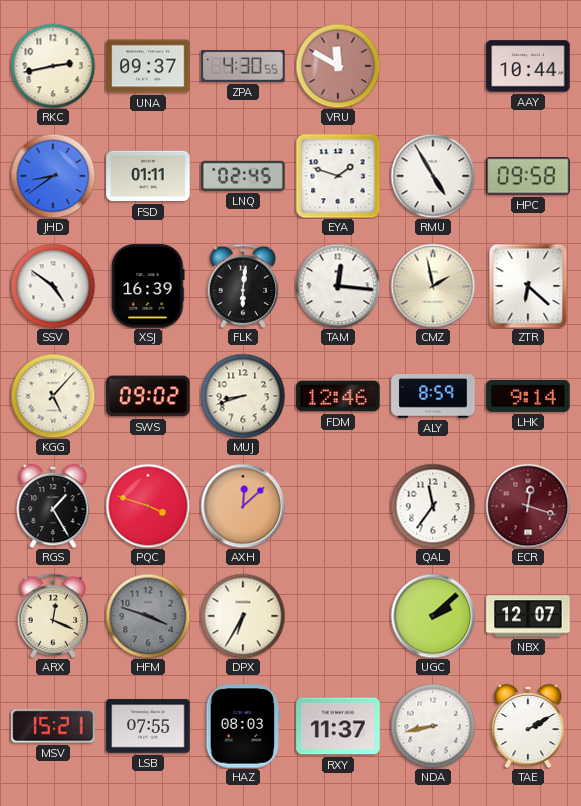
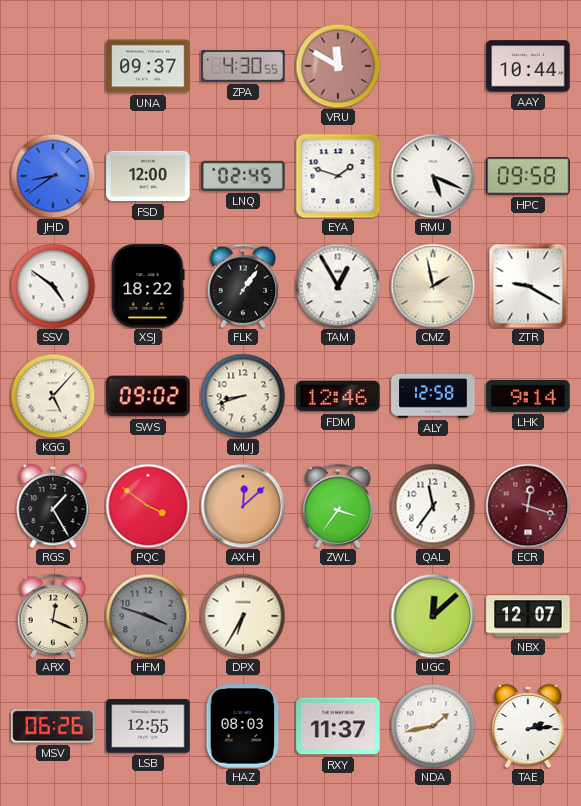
RKC: 2:43 -> none
FSD: 01:11 -> 12:00
RMU: 4:55 -> 5:19
XSJ: 16:39 -> 18:22
FLK: 6:01 -> 1:06
TAM: 12:16 -> 12:55
ZTR: 6:22 -> 9:20
ALY: 8:59 -> 12:58
PQC: 3:48 -> 3:51
ZWL: none -> 3:36
UGC: 2:08 -> 12:08
MSV: 15:21 -> 06:26
LSB: 07:55 -> 12:55
NDA: 8:43 -> 1:43
TAE: 2:10 -> 2:14
